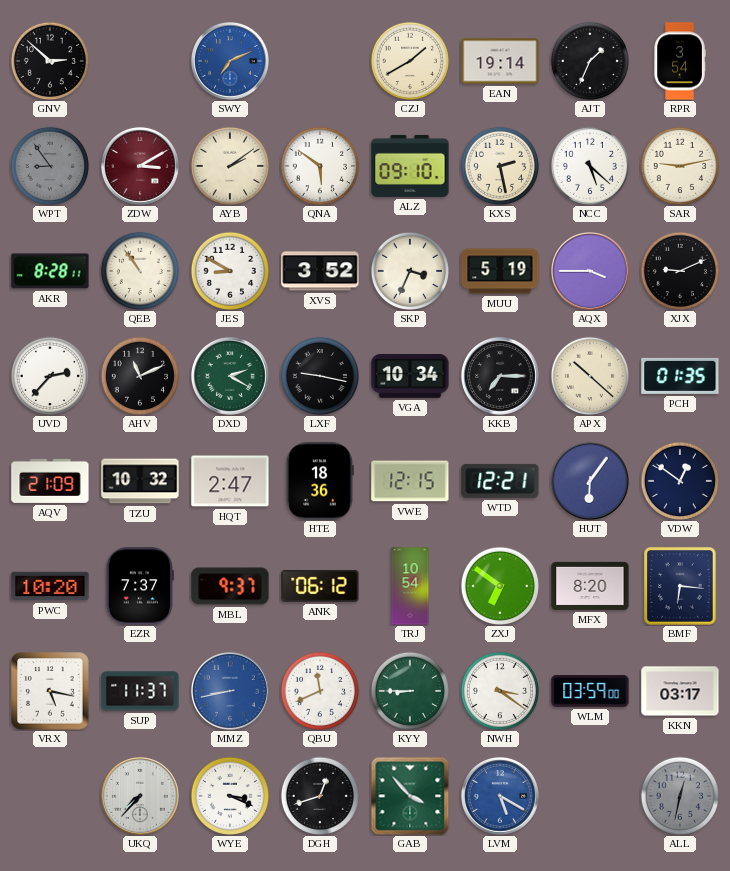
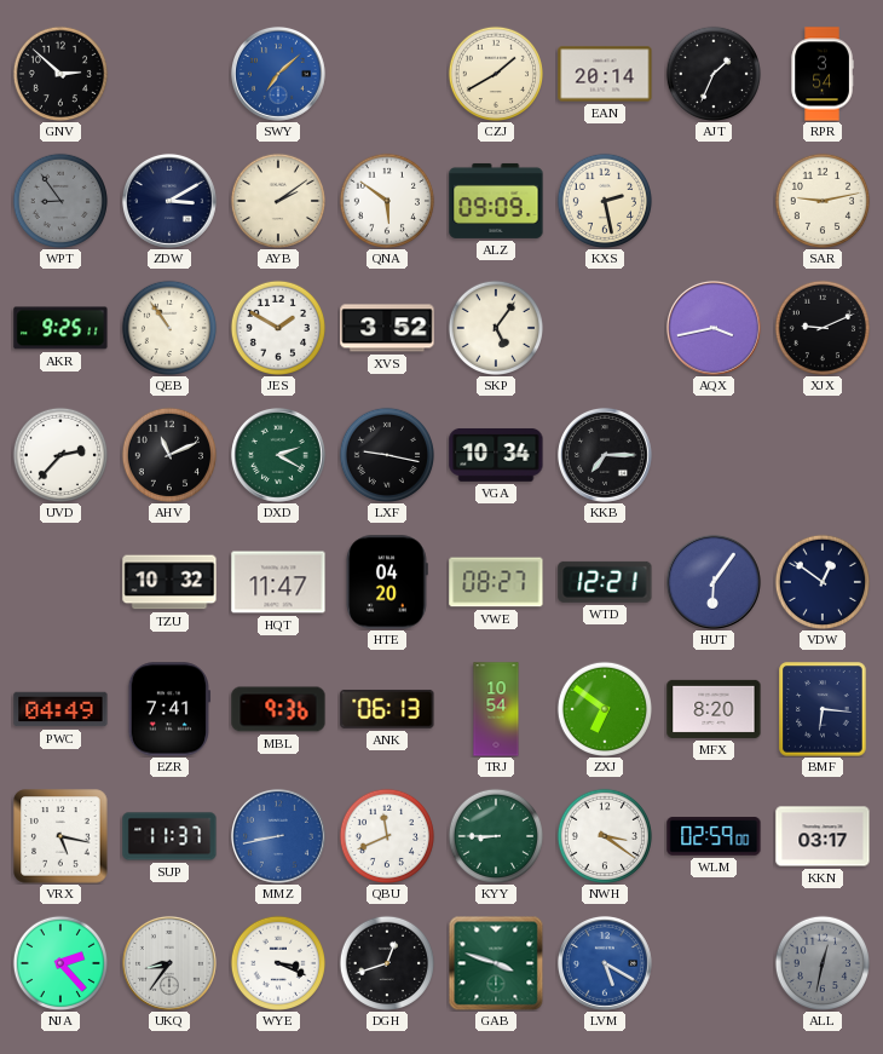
SWY: 7:11 -> 7:08
EAN: 19:14 -> 20:14
ZDW dial: burgundy -> navy
ALZ: 09:10 -> 09:09
NCC: 5:22 -> none
AKR: 8:28 -> 9:25
JES: 8:50 -> 1:50
SKP: 3:34 -> 5:06
MUU: 5:19 -> none
AQX: 3:45 -> 3:43
APX: 10:22 -> none
PCH: 01:35 -> none
AQV: 21:09 -> none
HQT: 2:47 -> 11:47
HTE: 18:36 -> 04:20
VWE: 12:15 -> 08:27
PWC: 10:20 -> 04:49
EZR: 7:37 -> 7:41
MBL: 9:37 -> 9:36
ANK: 06:12 -> 06:13
WLM: 03:59 -> 02:59
NJA: none -> 2:23
UKQ: 7:37 -> 8:36
GAB: 3:53 -> 3:48
